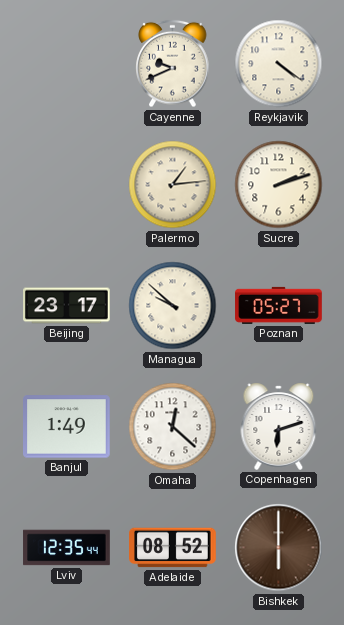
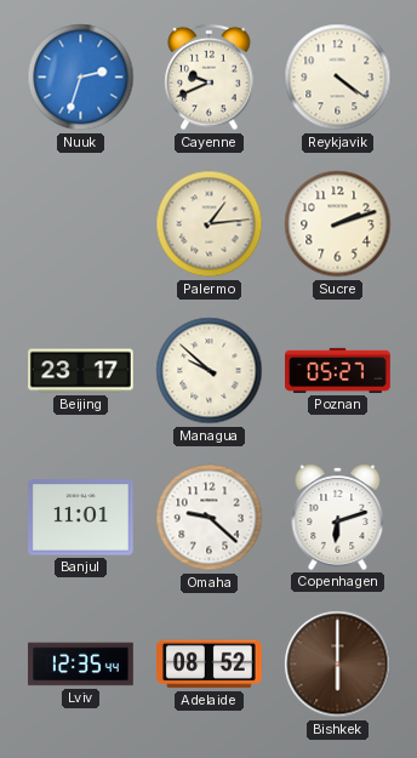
Nuuk: none -> 2:33
Banjul: 1:49 -> 11:01
Omaha: 12:22 -> 9:22
